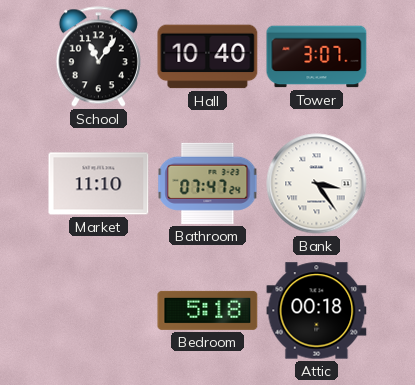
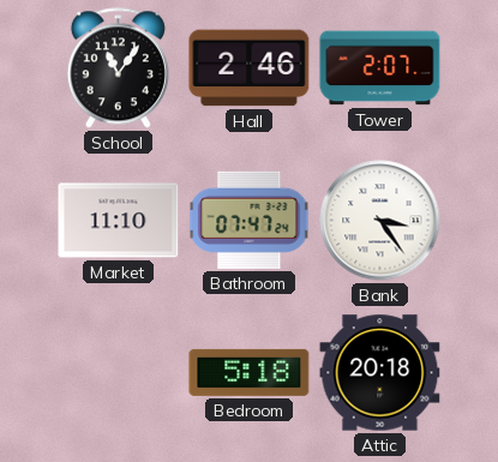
Hall: 10:40 -> 2:46
Tower: 3:07 -> 2:07
Attic: 00:18 -> 20:18
